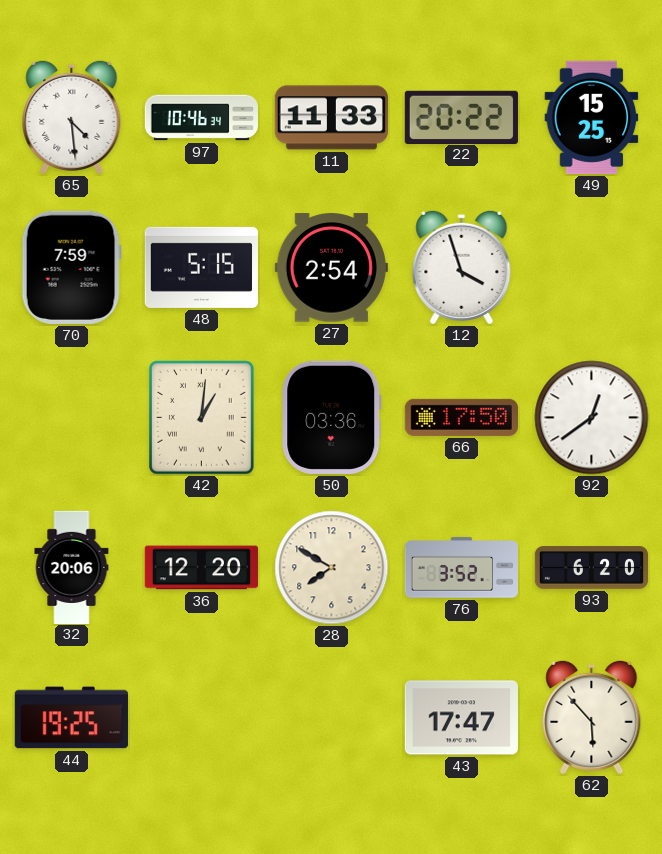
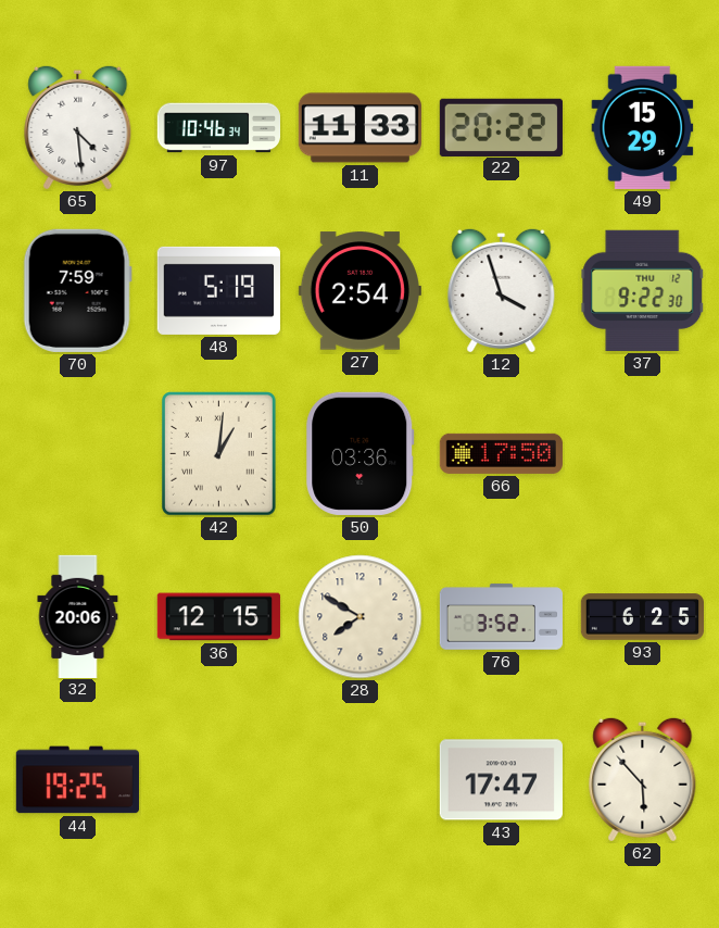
49: 15:25 -> 15:29
48: 5:15 -> 5:19
37: none -> 9:22
92: 12:39 -> none
36: 12:20 -> 12:15
93: 6:20 -> 6:25
